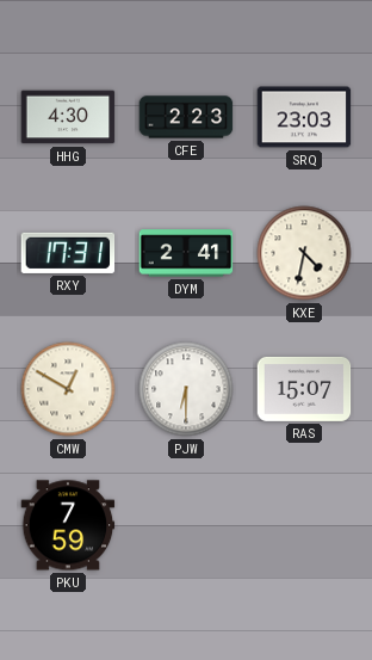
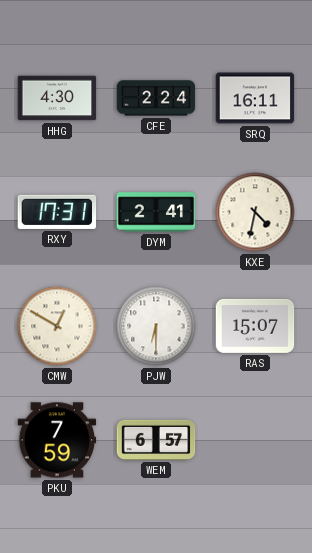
CFE: 2:23 -> 2:24
SRQ: 23:03 -> 16:11
WEM: none -> 6:57
